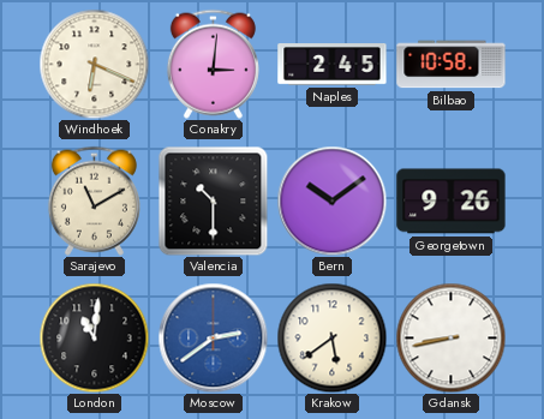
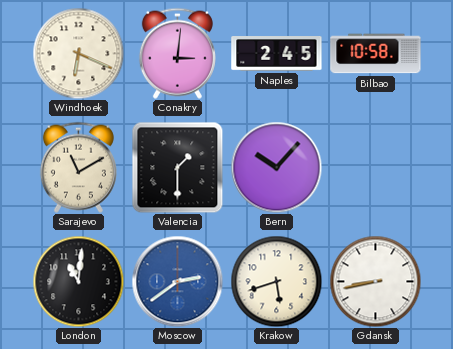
Valencia: 10:30 -> 1:30
Bern: 10:09 -> 10:07
Georgetown: 9:26 -> none
Krakow: 5:39 -> 5:42
